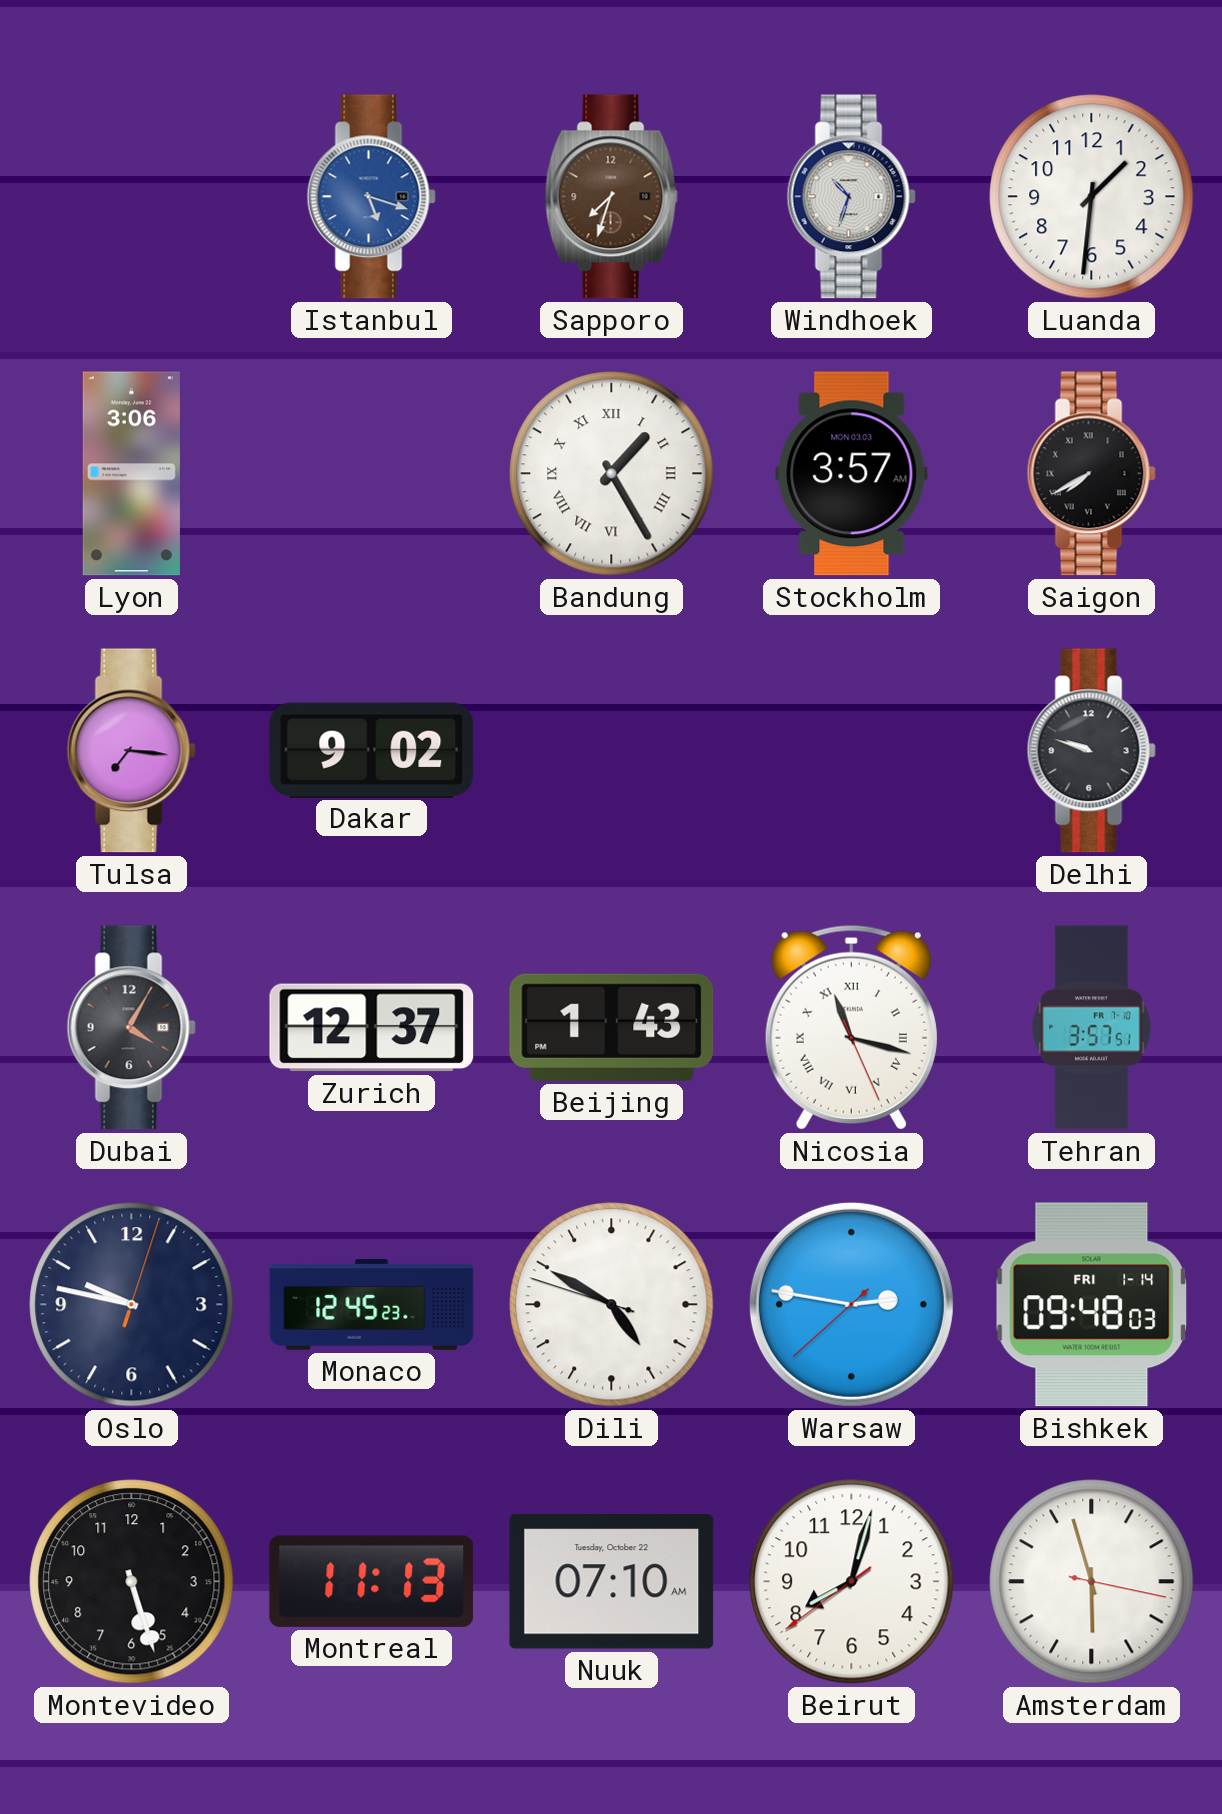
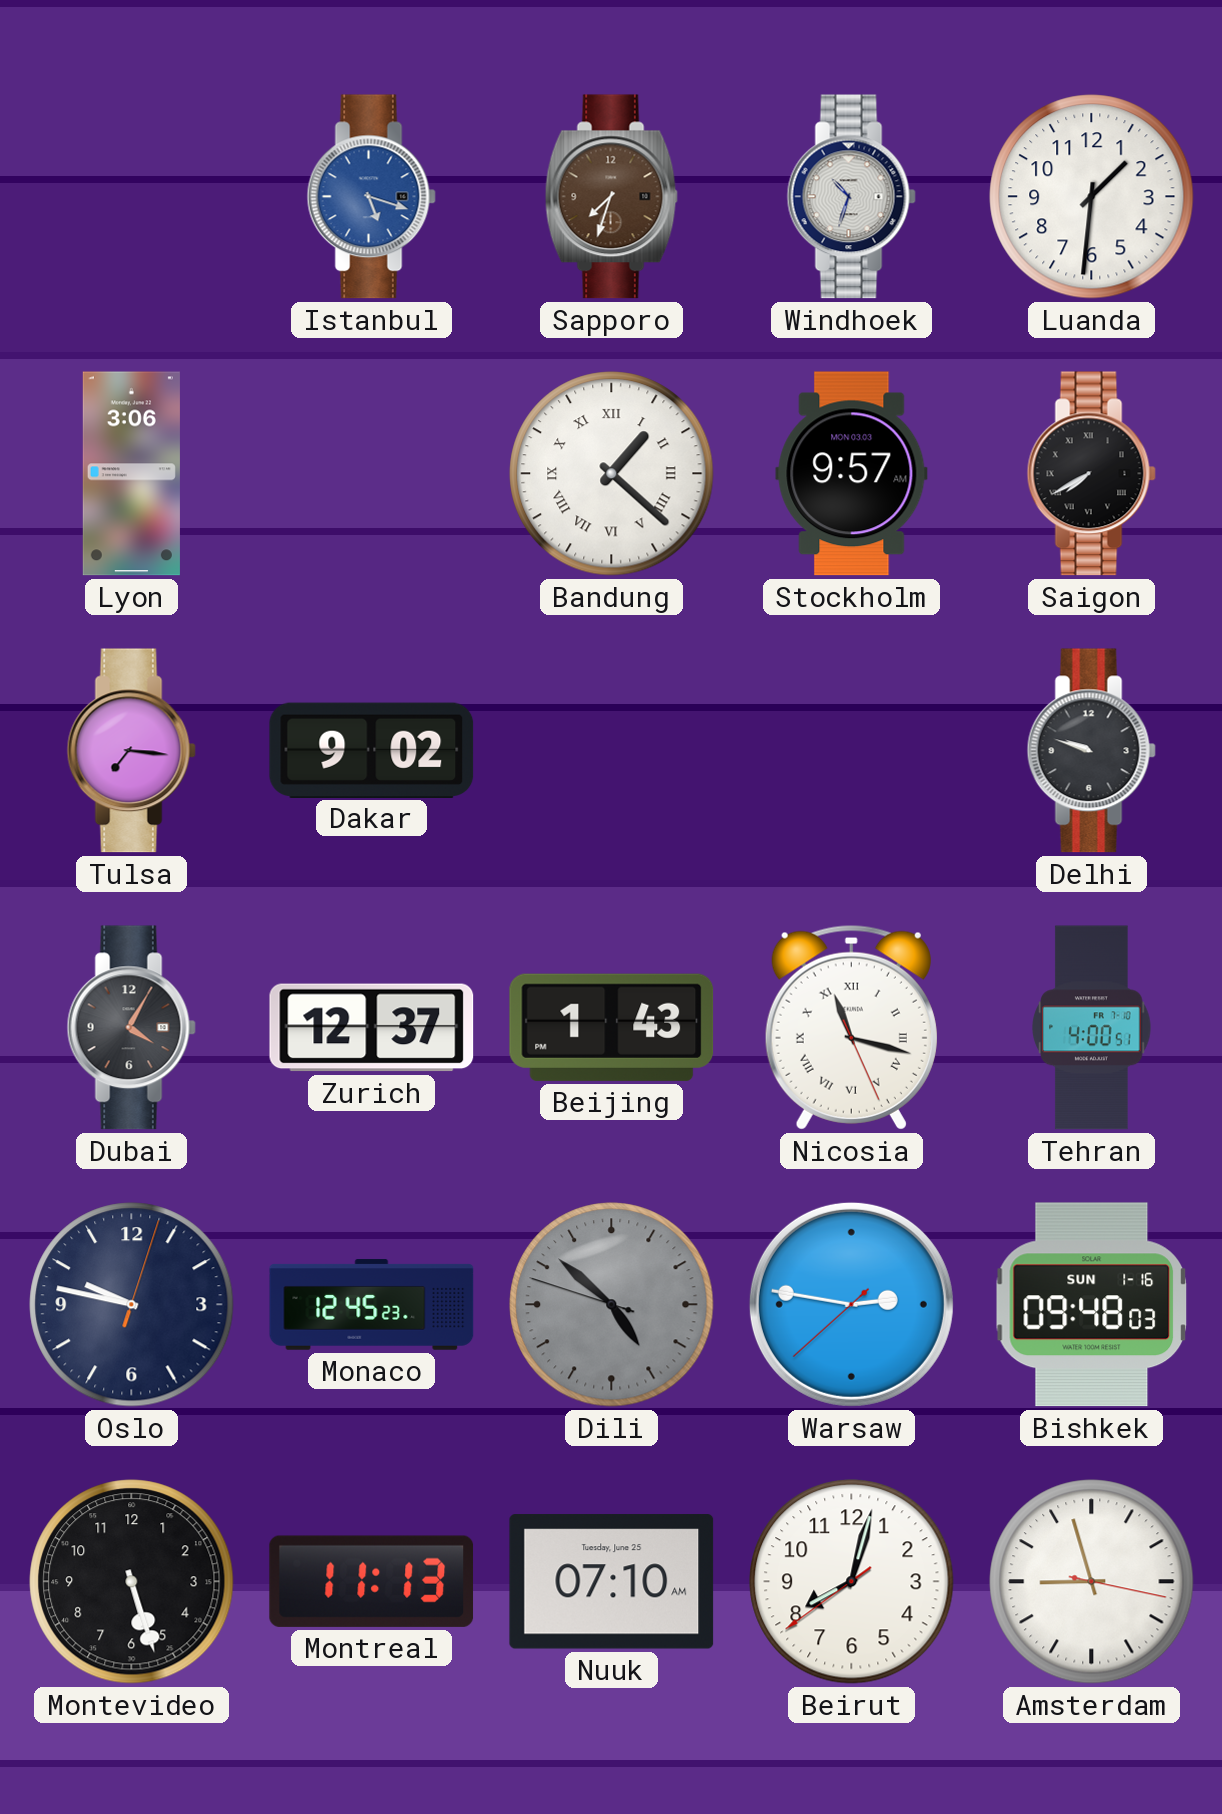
Bandung: 1:25 -> 1:22
Stockholm: 3:57 -> 9:57
Tehran: 3:57 -> 4:00
Dili: 4:49 -> 4:51
Dili dial: white -> grey
Bishkek date: FRI 1-14 -> SUN 1-16
Nuuk date: Tuesday, October 22 -> Tuesday, June 25
Amsterdam: 5:57 -> 8:57
